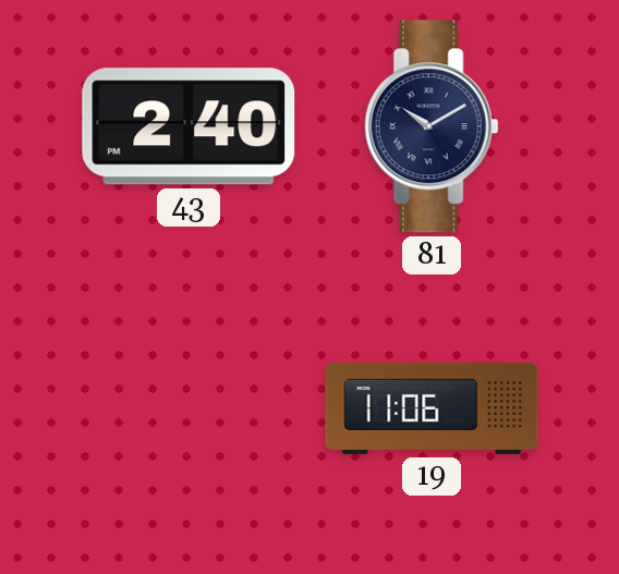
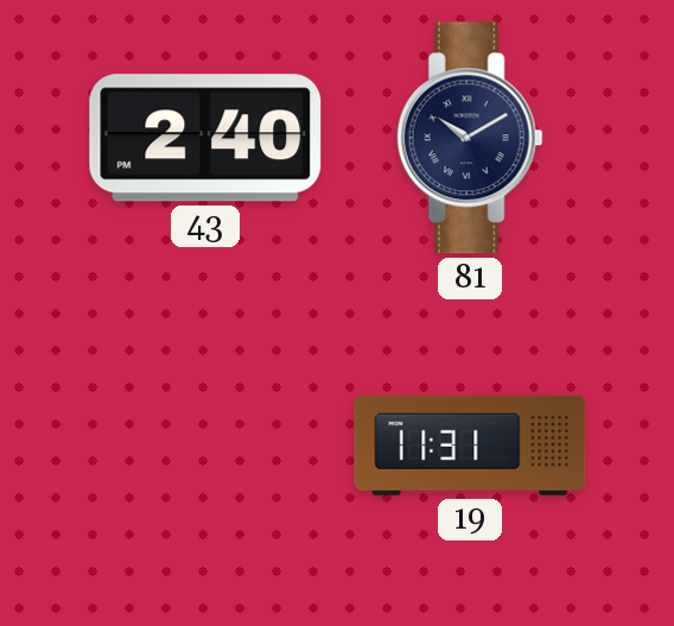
19: 11:06 -> 11:31
